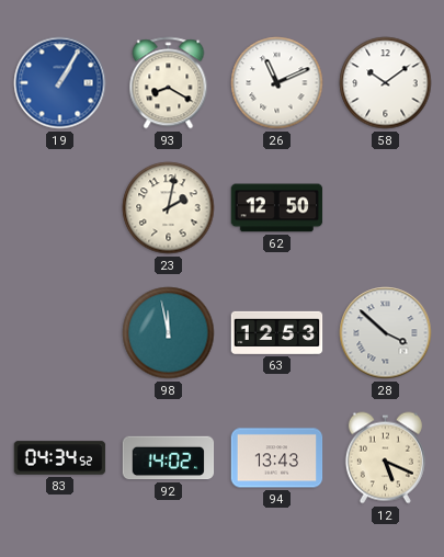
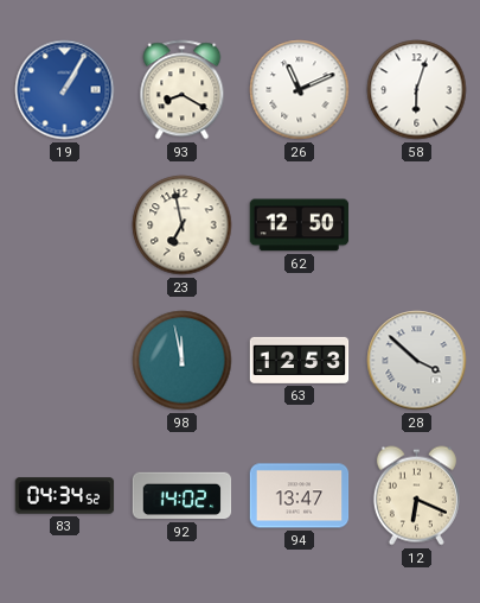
58: 10:09 -> 6:03
23: 2:02 -> 6:58
94: 13:43 -> 13:47
12: 5:19 -> 6:19
